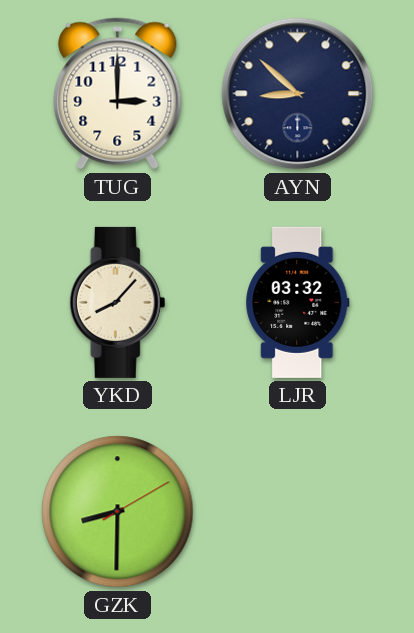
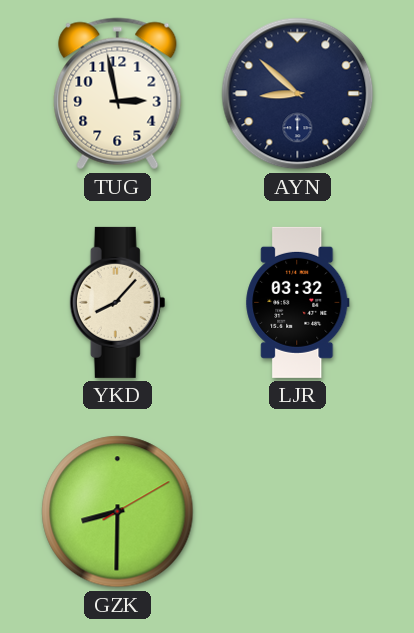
TUG: 3:00 -> 2:58
